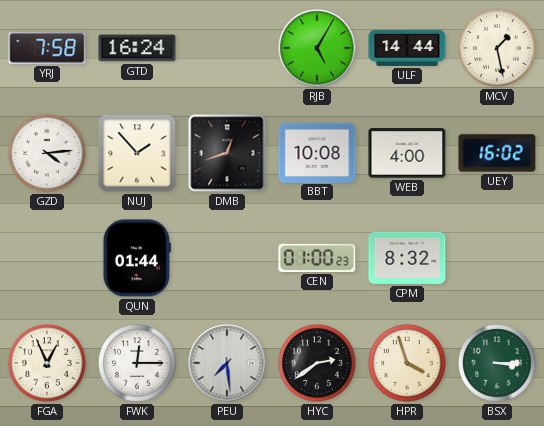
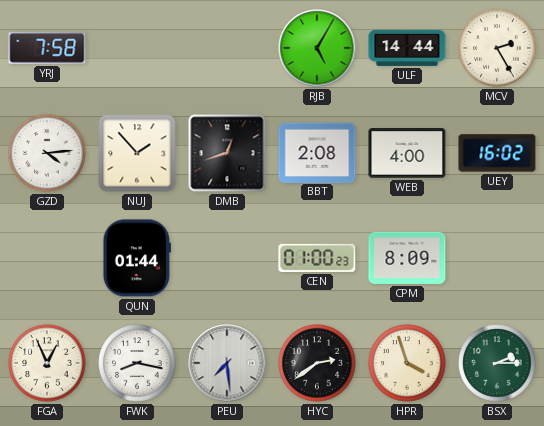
GTD: 16:24 -> none
MCV: 1:28 -> 2:25
BBT: 10:08 -> 2:08
CPM: 8:32 -> 8:09
FWK: 12:15 -> 8:17
BSX: 3:15 -> 2:15
